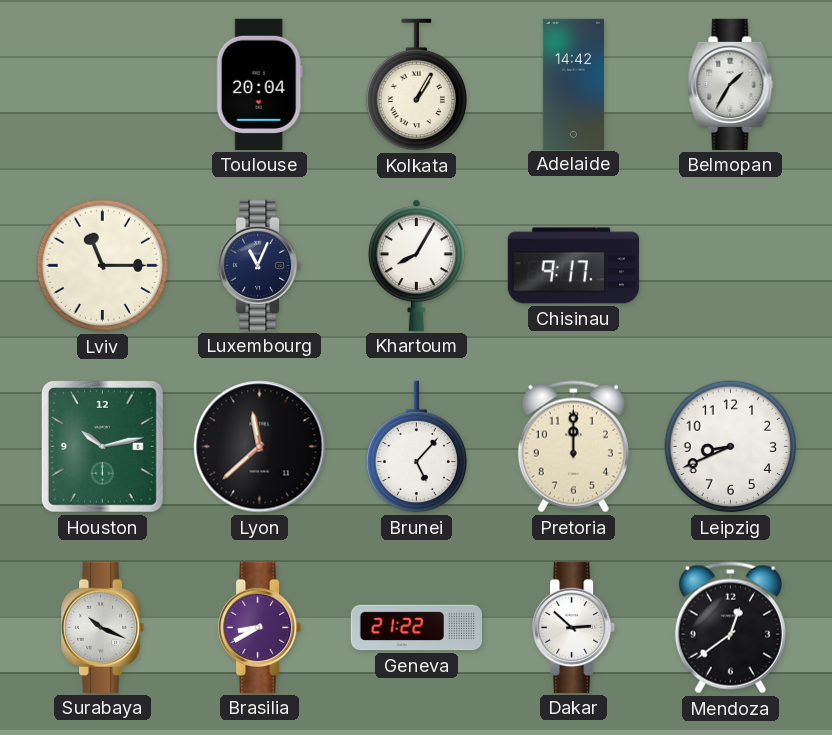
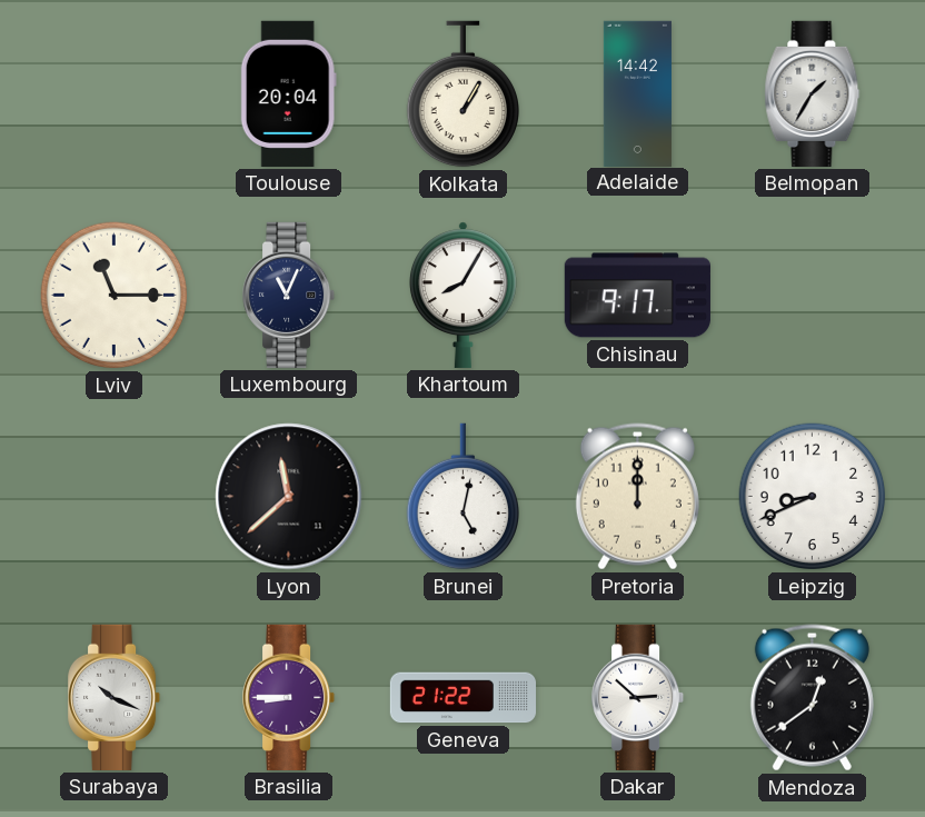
Houston: 10:13 -> none
Brunei: 5:07 -> 5:02
Brasilia: 8:40 -> 8:45
